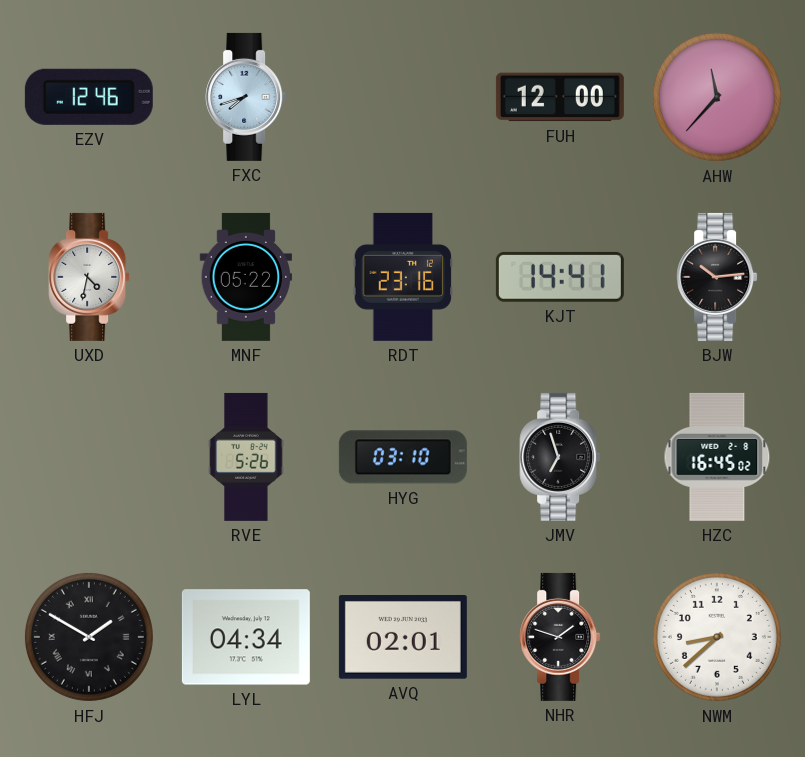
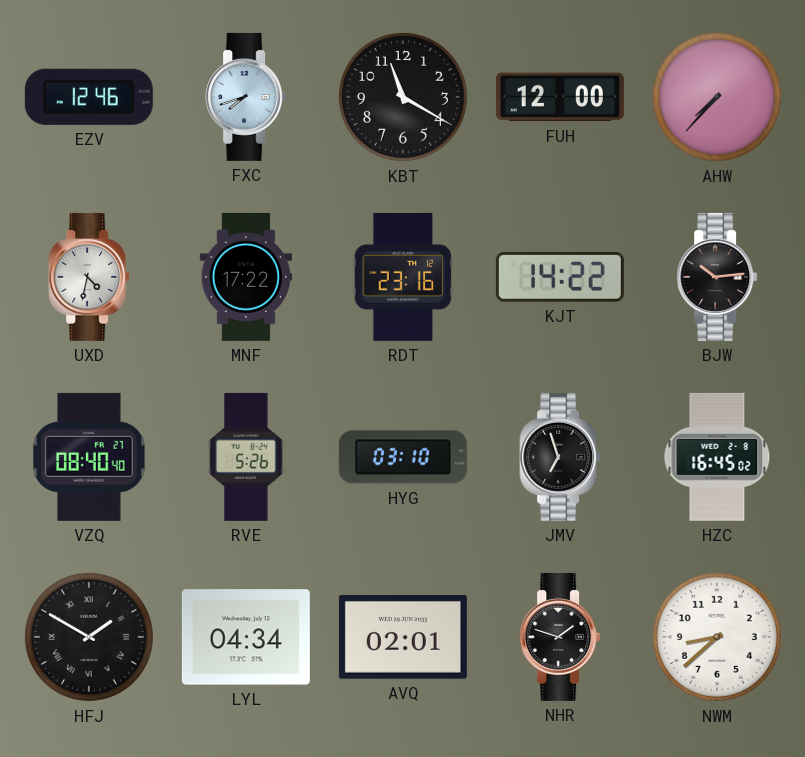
KBT: none -> 11:20
AHW: 11:37 -> 7:37
MNF: 05:22 -> 17:22
KJT: 14:41 -> 14:22
VZQ: none -> 08:40
